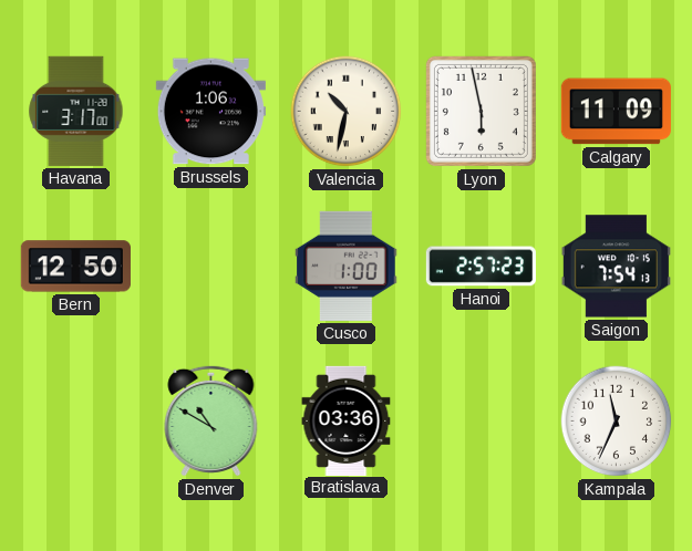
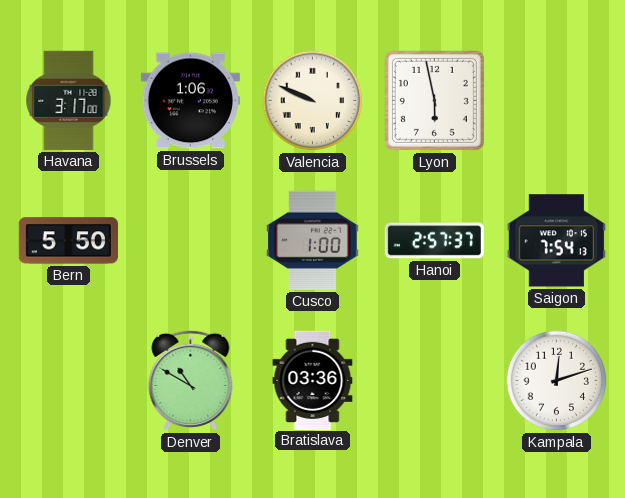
Valencia: 10:32 -> 9:49
Calgary: 11:09 -> none
Bern: 12:50 -> 5:50
Hanoi: 2:57:23 -> 2:57:37
Kampala: 11:34 -> 12:12
